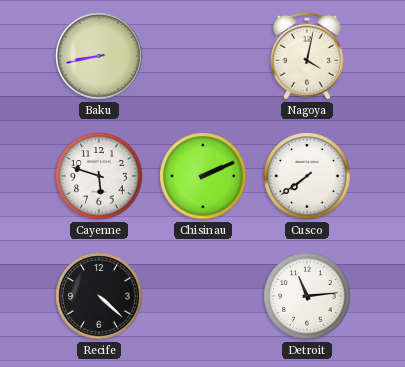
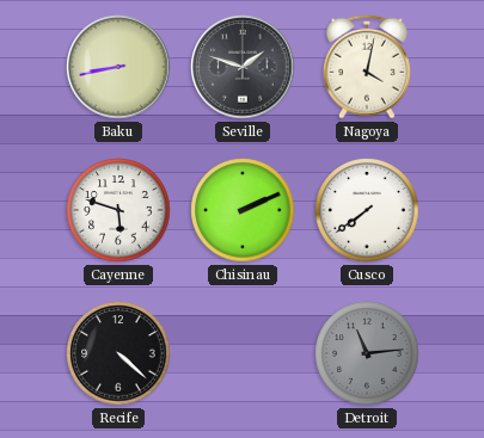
Seville: none -> 1:48
Detroit dial: white -> grey
